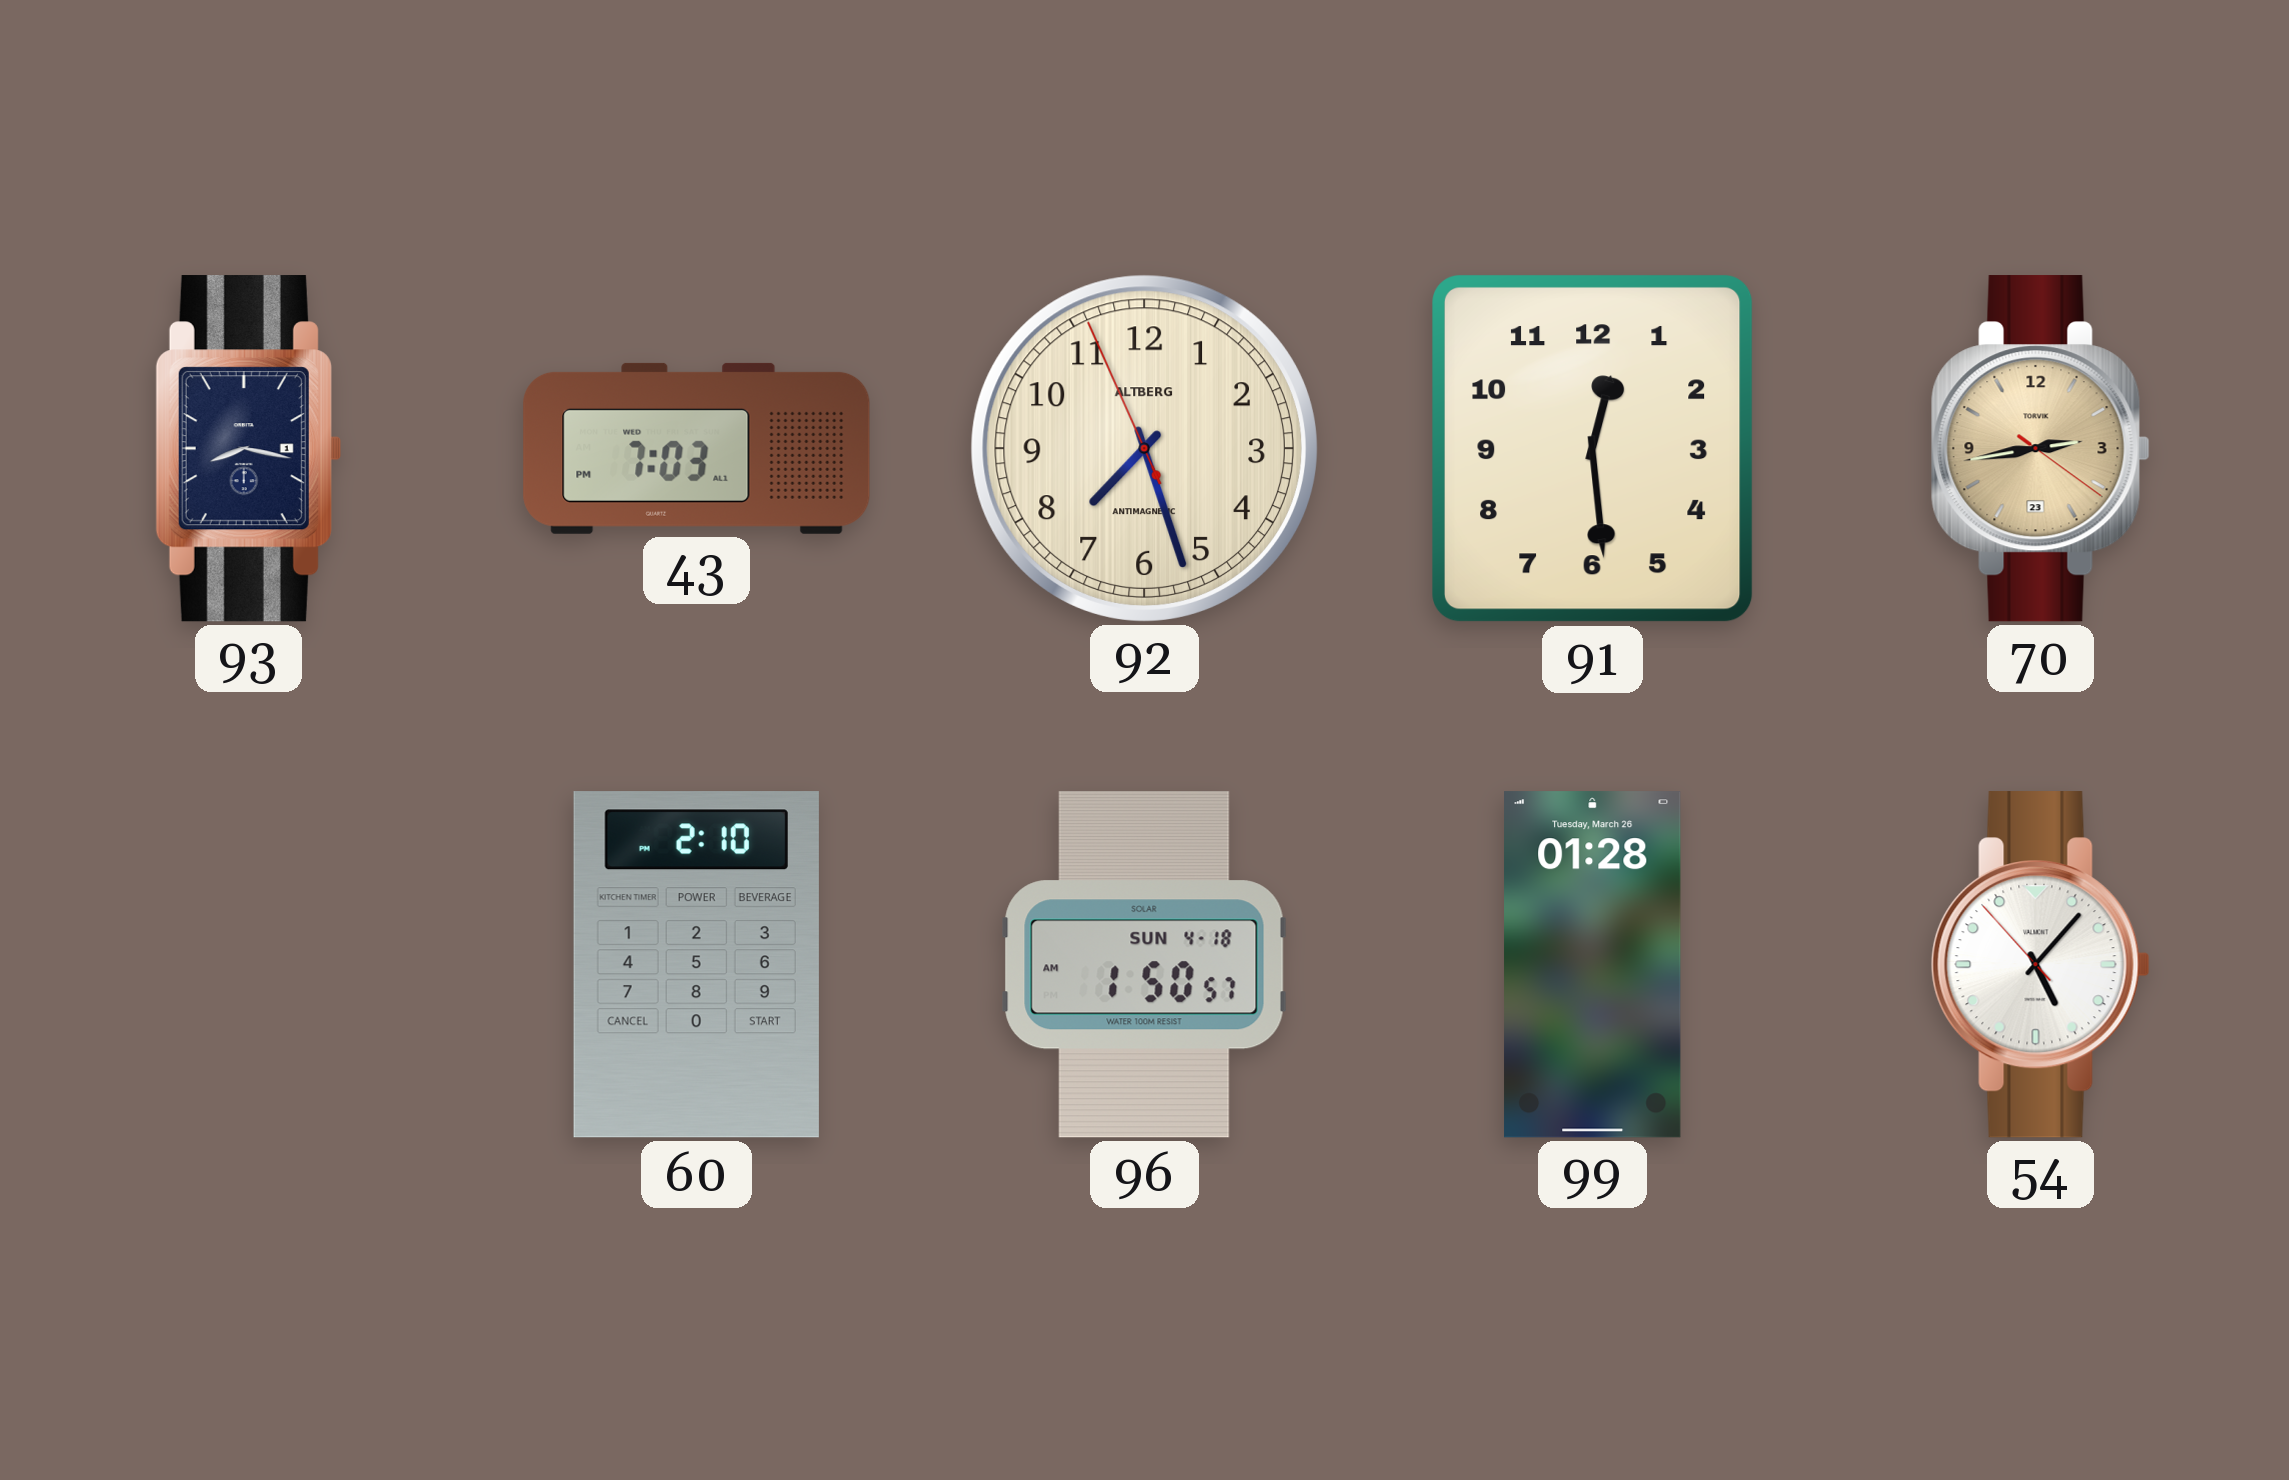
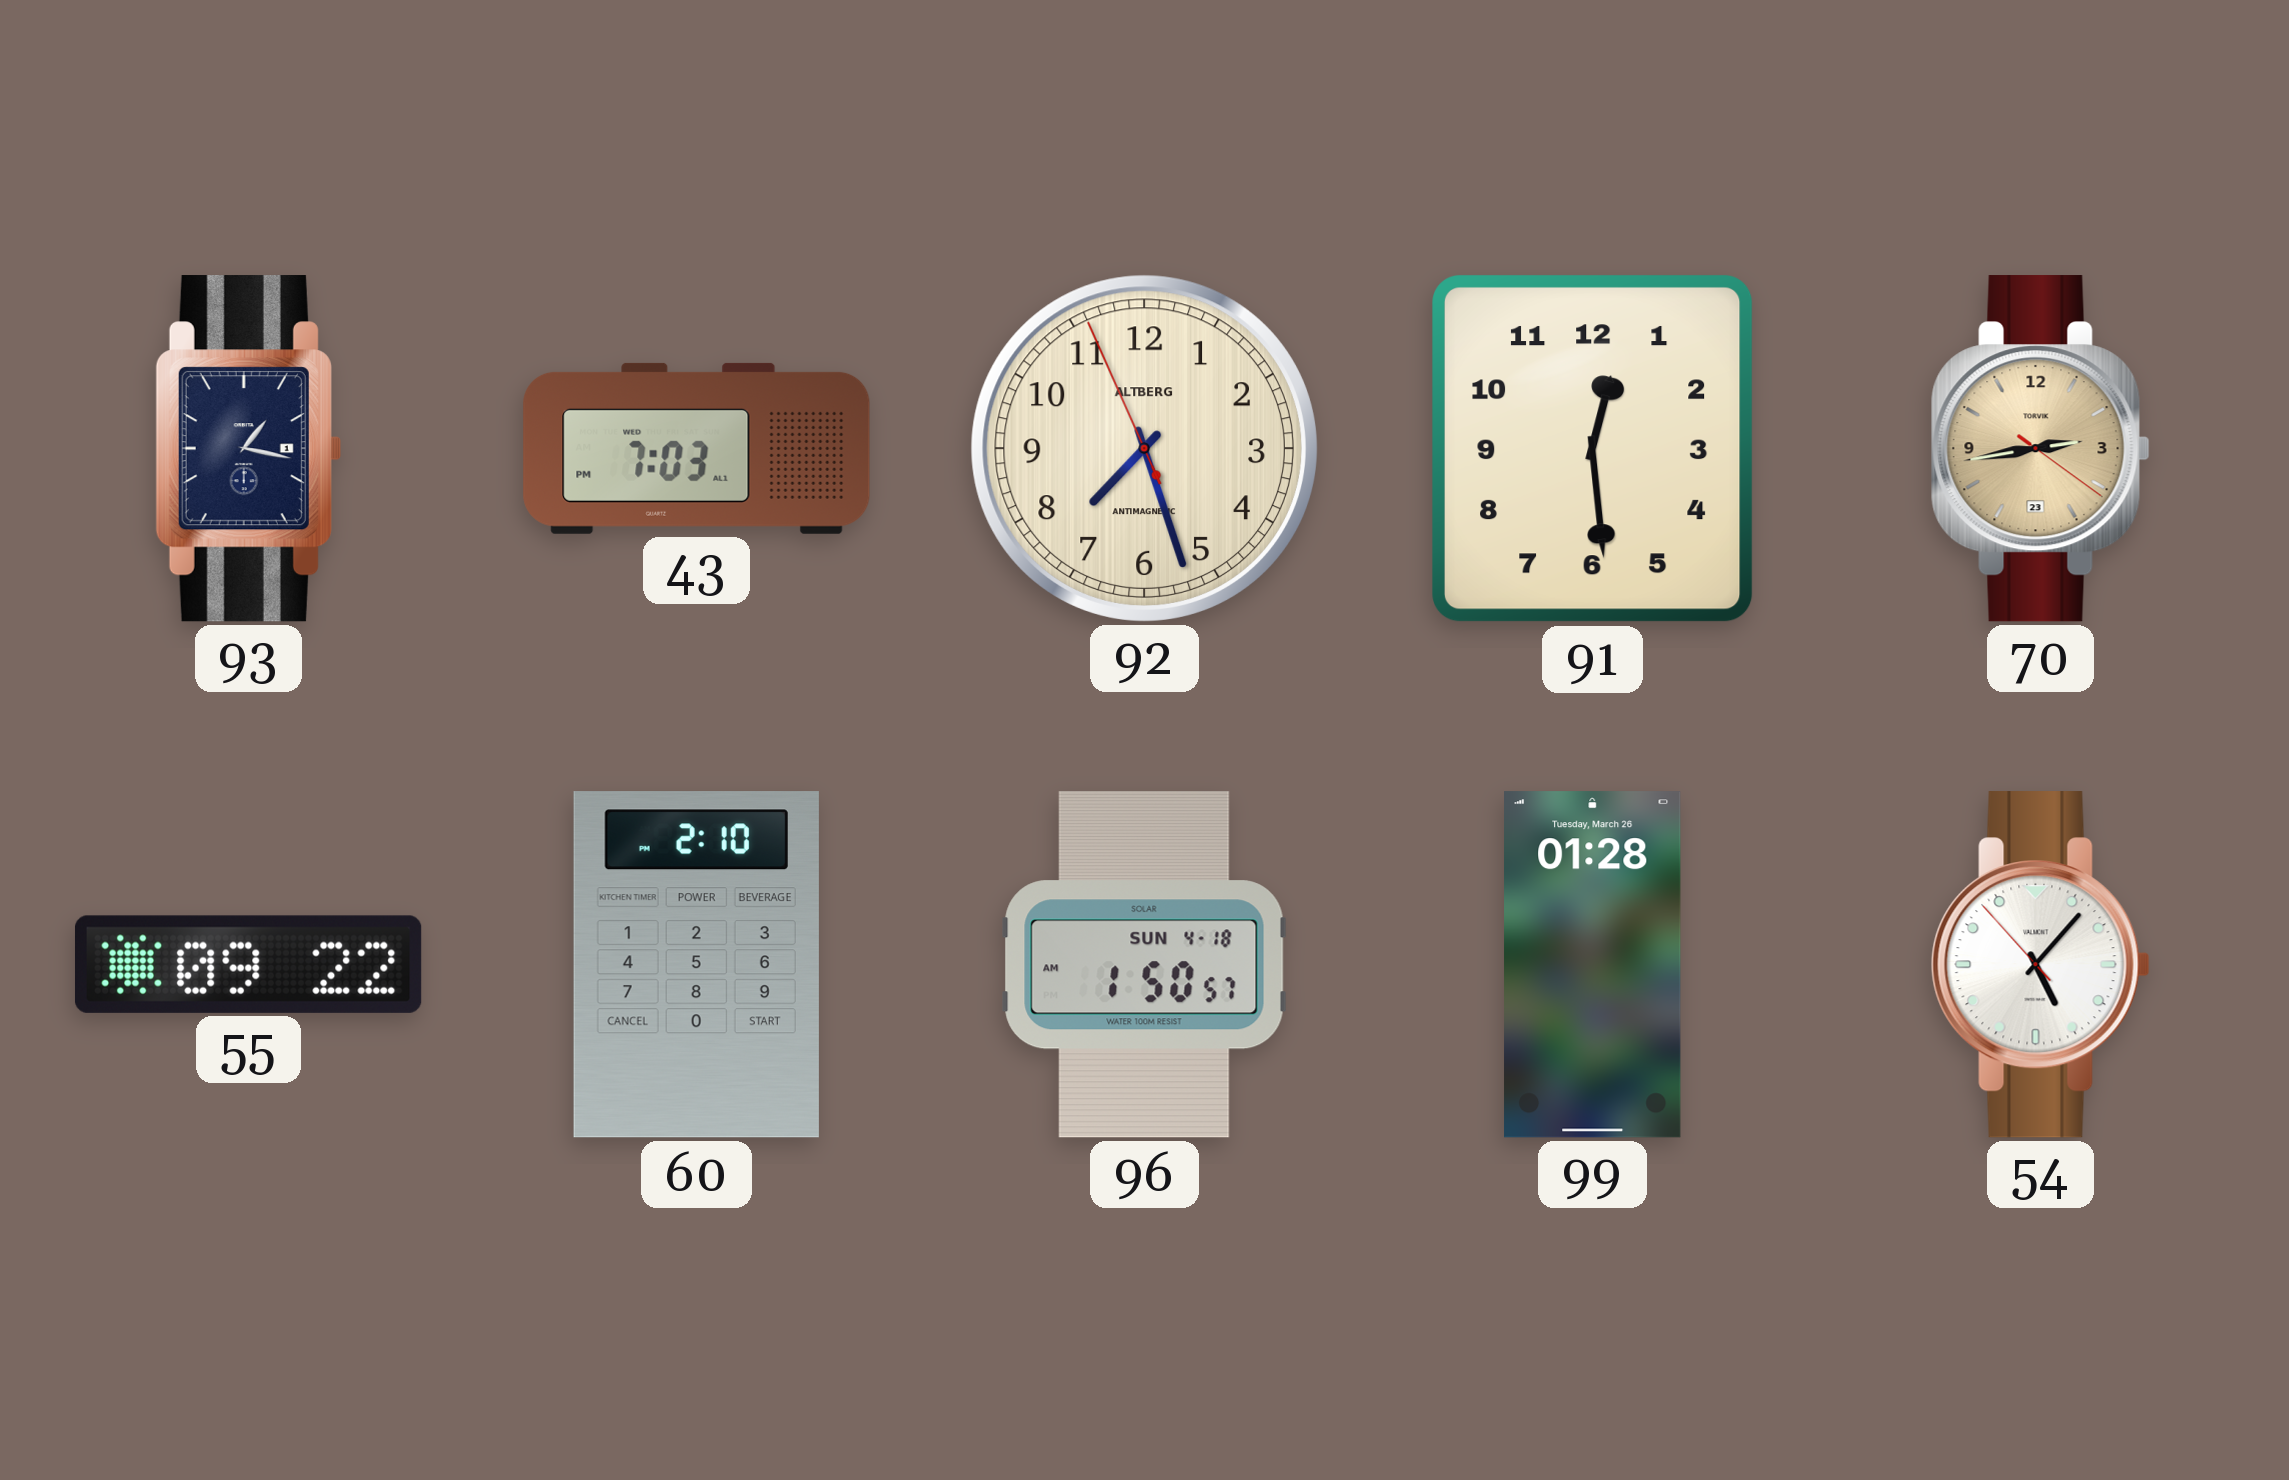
93: 8:17 -> 1:17
55: none -> 09:22
